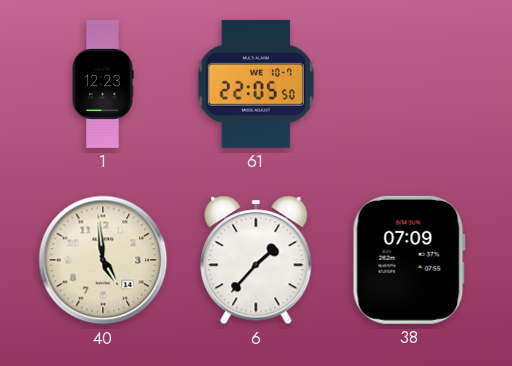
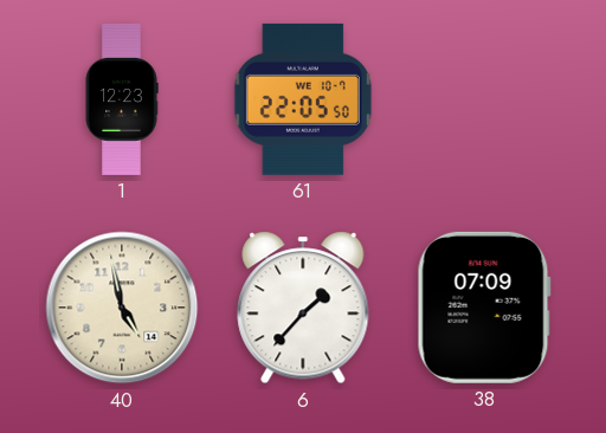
40: 4:59 -> 4:58
